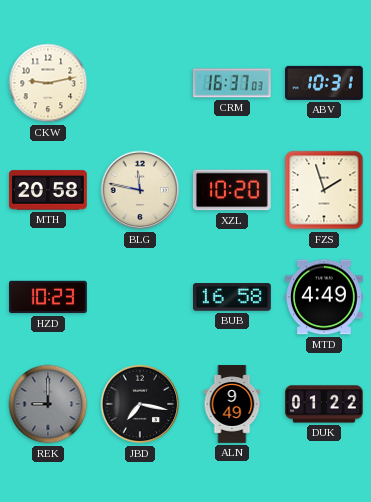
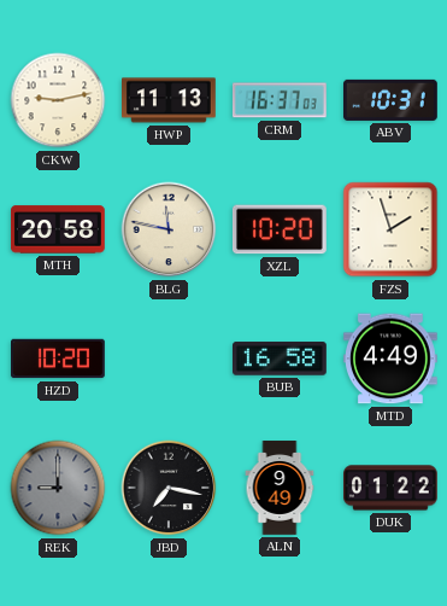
HWP: none -> 11:13
HZD: 10:23 -> 10:20
